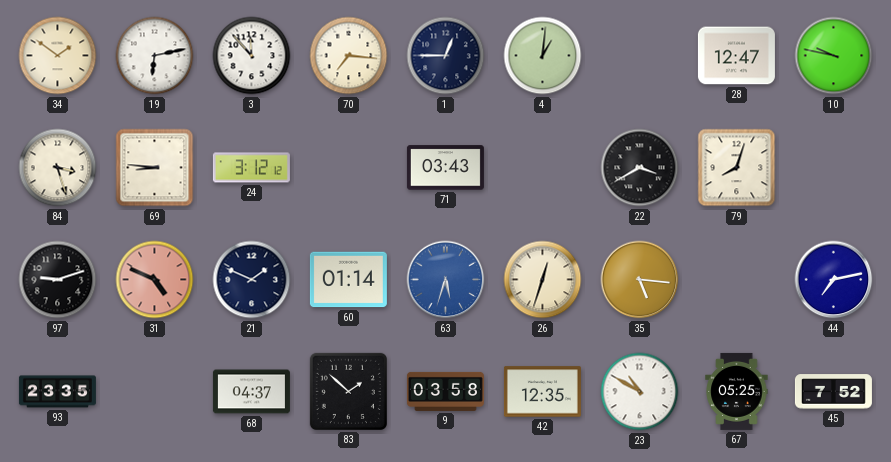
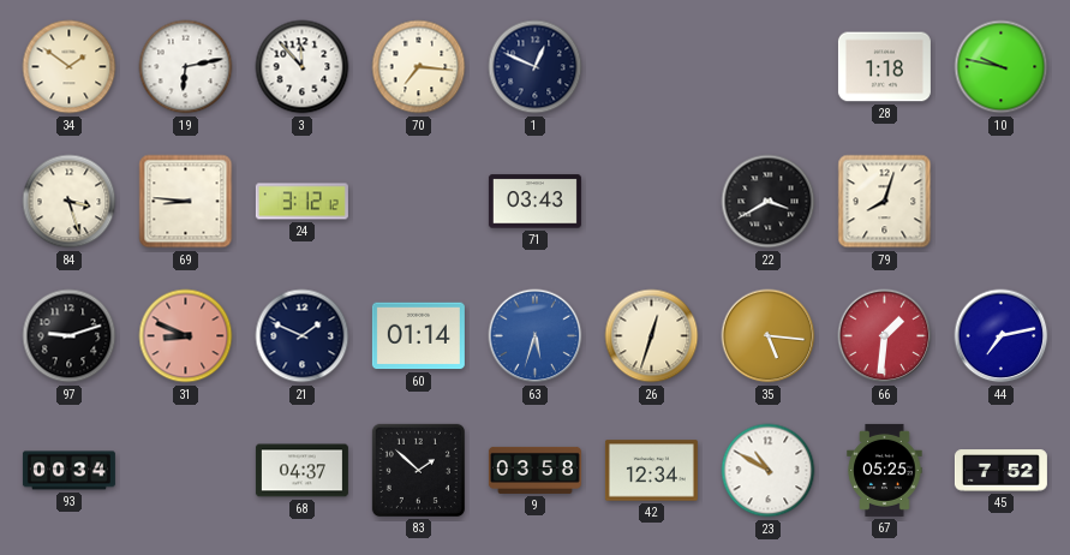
1: 12:45 -> 12:49
4: 1:01 -> none
28: 12:47 -> 1:18
31: 4:49 -> 8:49
66: none -> 1:31
93: 23:35 -> 00:34
42: 12:35 -> 12:34
